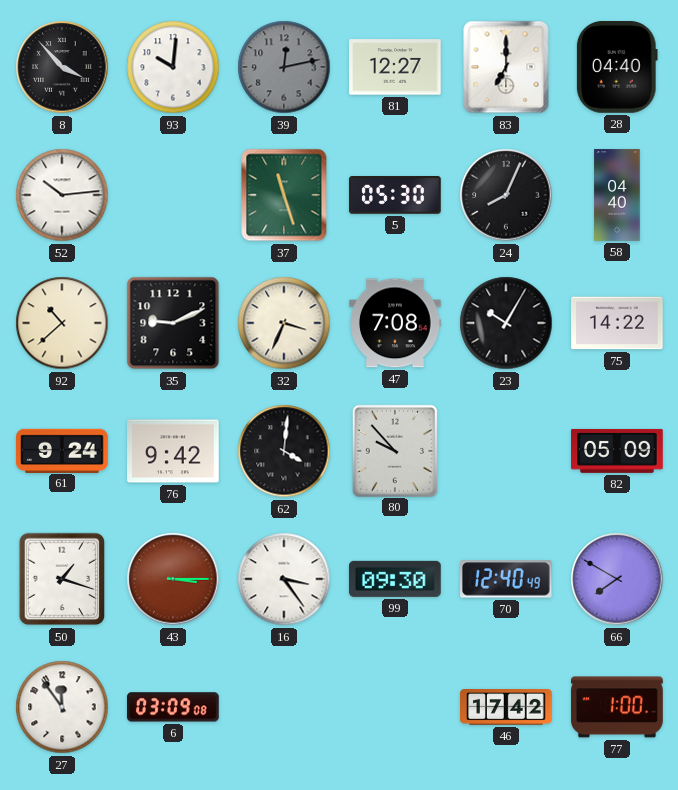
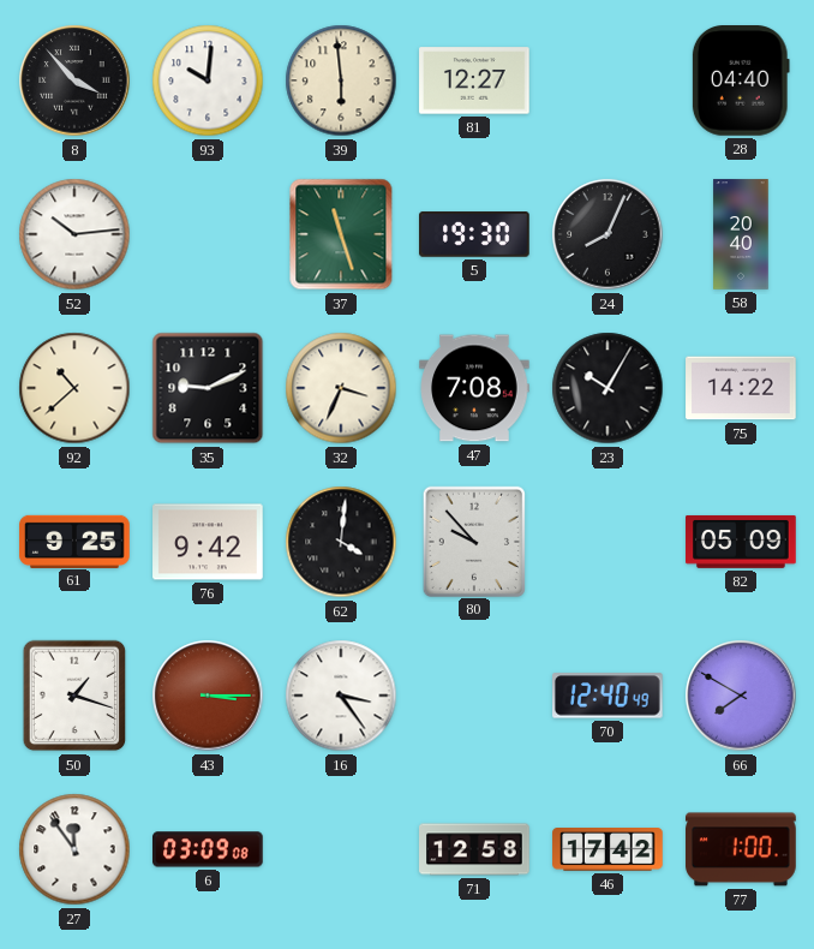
39: 12:13 -> 5:59
39 dial: grey -> cream
83: 7:00 -> none
5: 05:30 -> 19:30
58: 04:40 -> 20:40
61: 9:24 -> 9:25
99: 09:30 -> none
71: none -> 12:58
